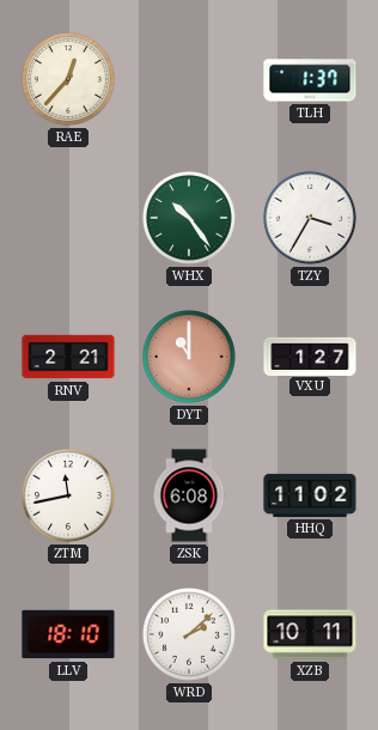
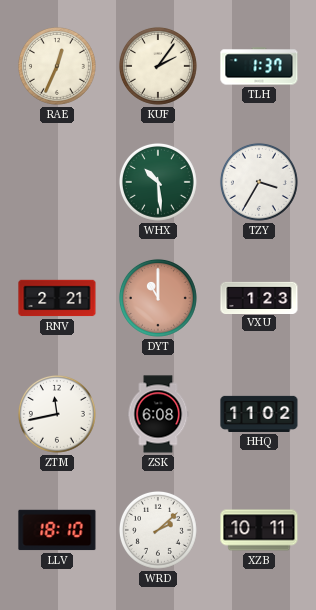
RAE: 12:37 -> 12:34
KUF: none -> 2:06
WHX: 10:24 -> 10:29
VXU: 1:27 -> 1:23
